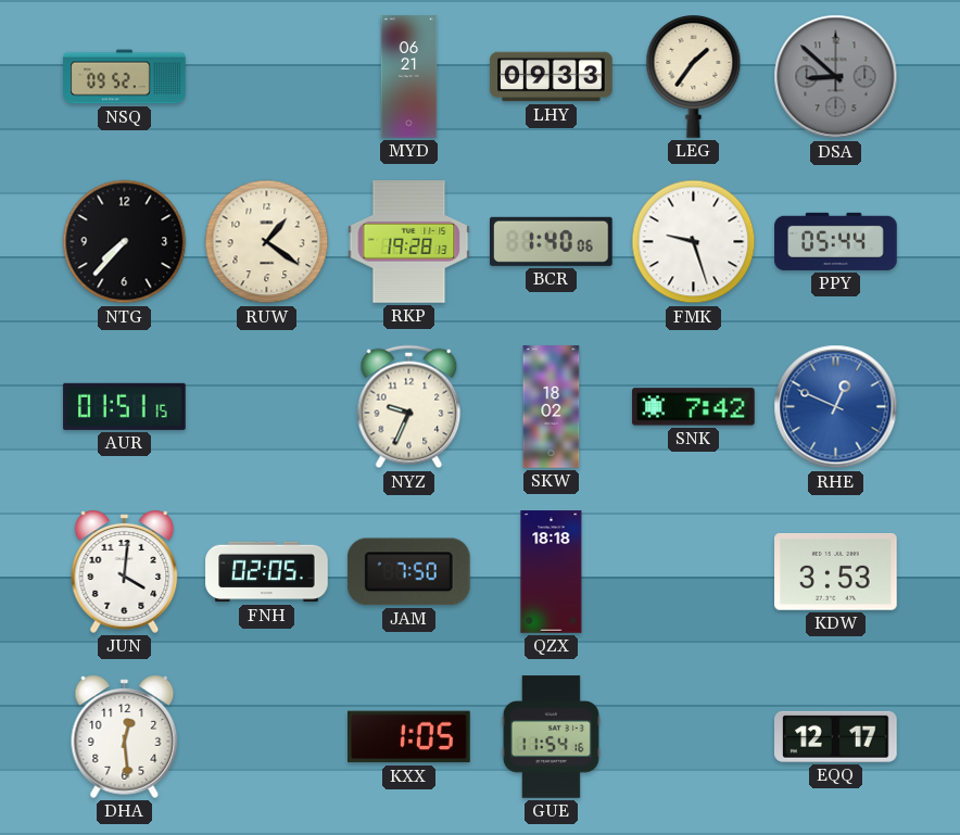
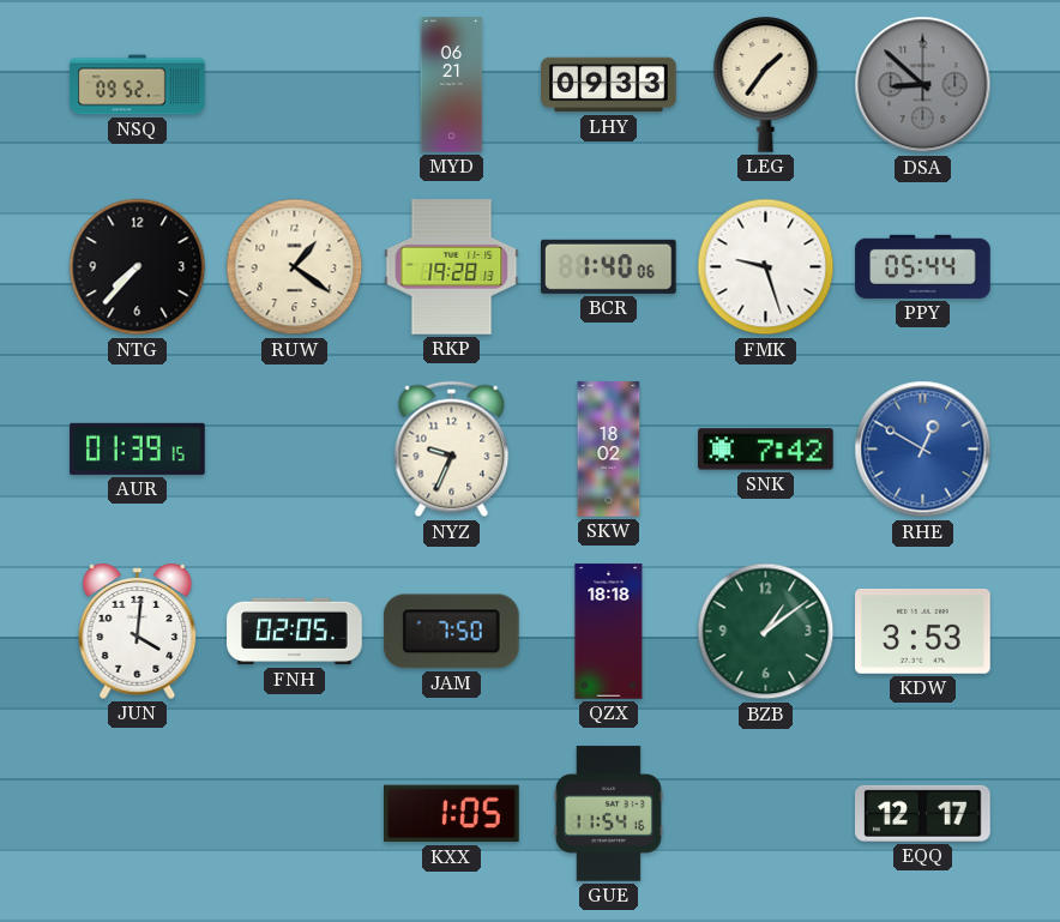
AUR: 01:51 -> 01:39
RHE: 12:49 -> 12:50
BZB: none -> 1:09
DHA: 12:29 -> none
